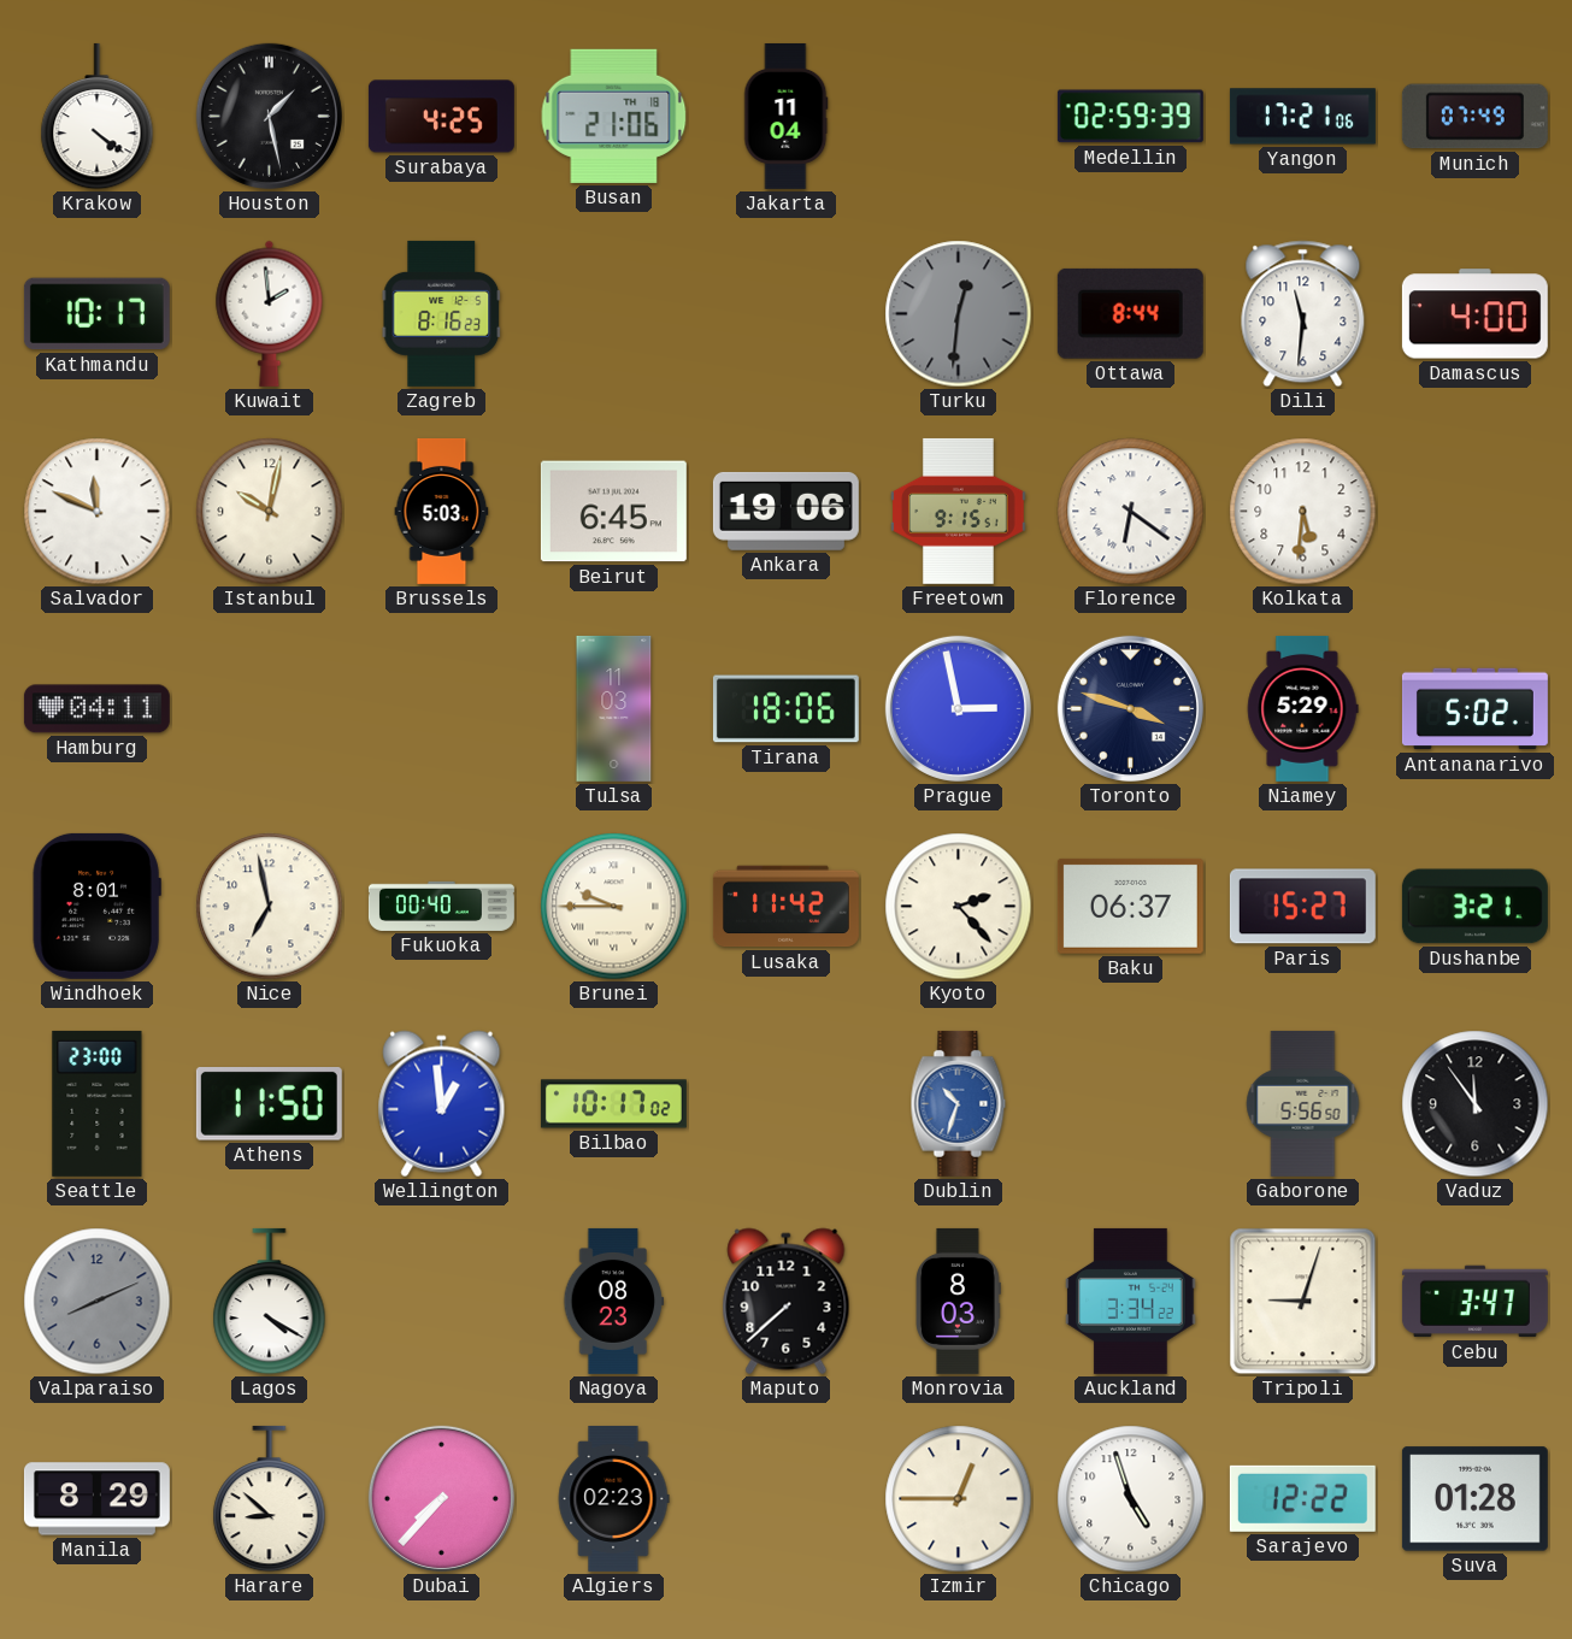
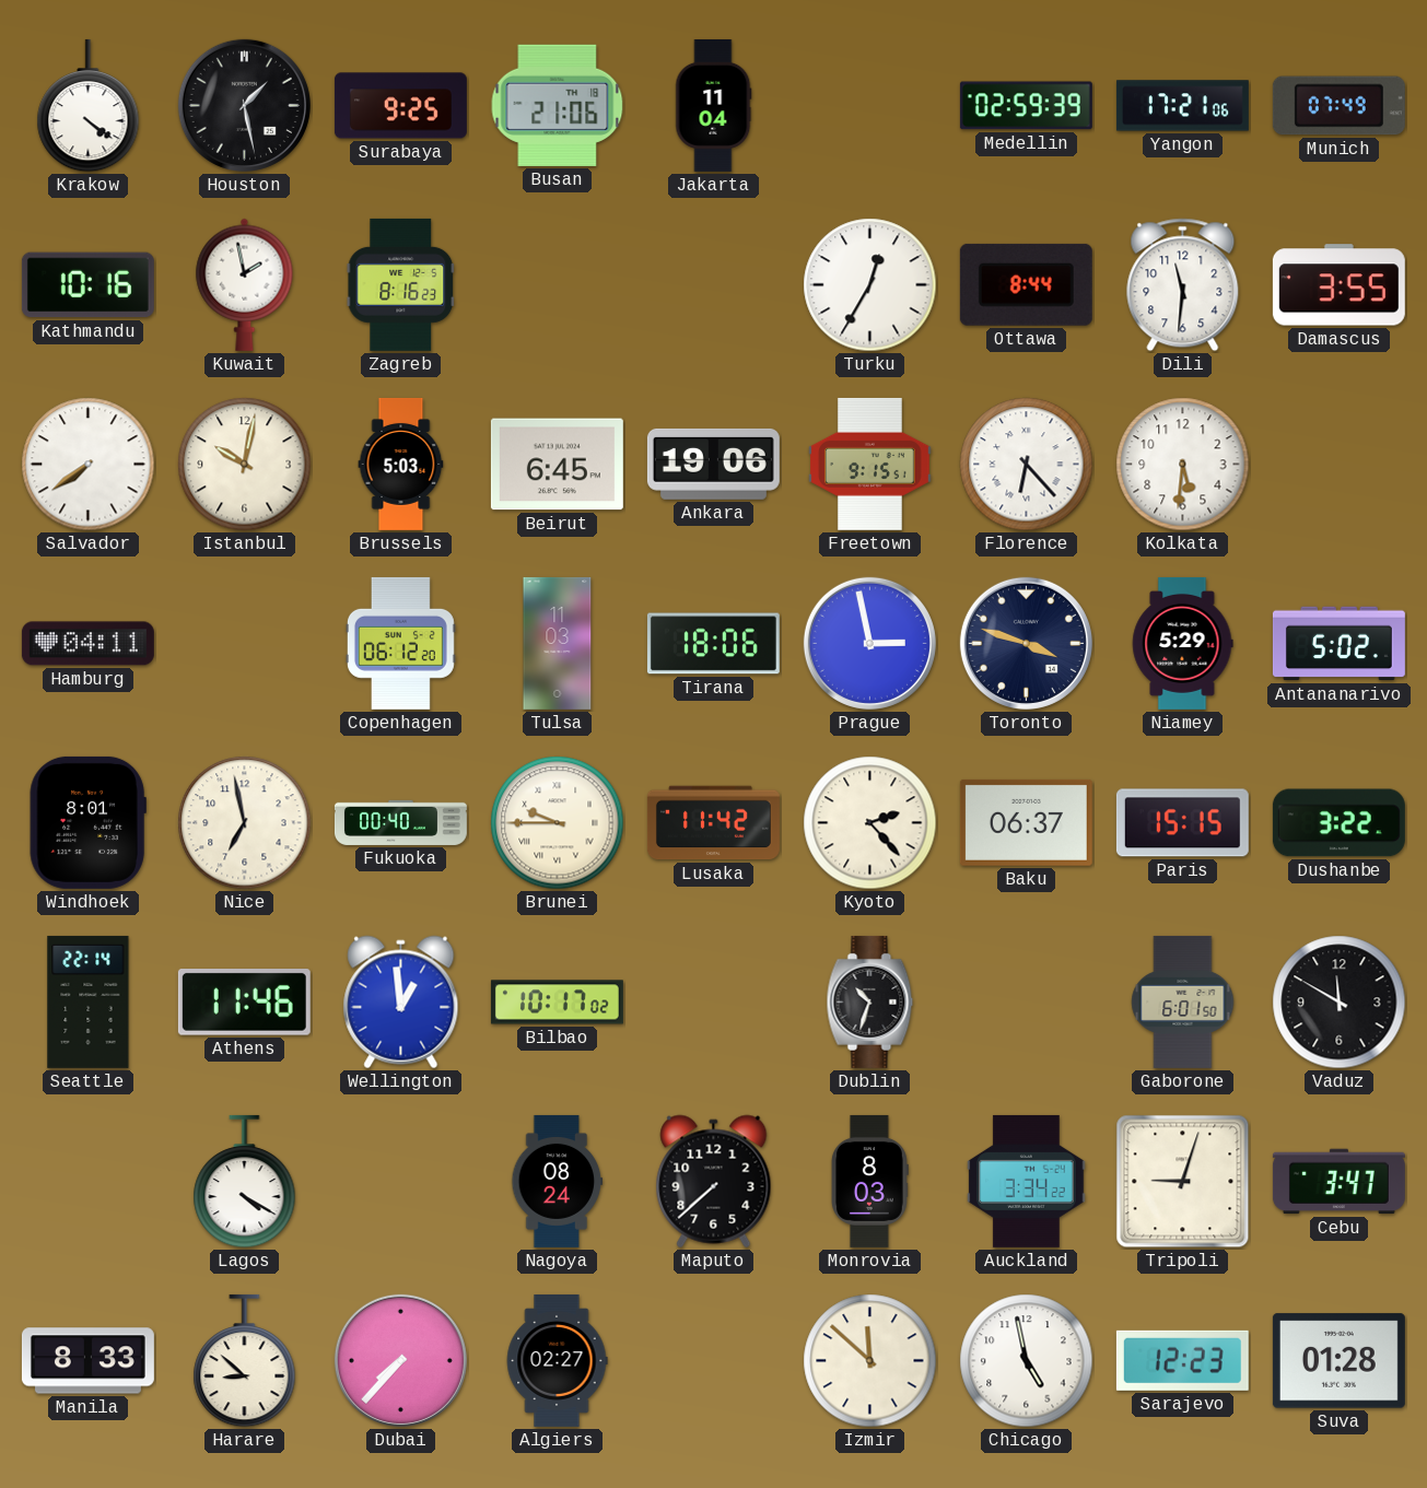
Surabaya: 4:25 -> 9:25
Kathmandu: 10:17 -> 10:16
Kuwait: 1:59 -> 1:58
Turku: 12:31 -> 12:35
Turku dial: grey -> white
Damascus: 4:00 -> 3:55
Salvador: 11:49 -> 7:39
Florence: 6:21 -> 6:23
Copenhagen: none -> 06:12
Paris: 15:27 -> 15:15
Dushanbe: 3:21 -> 3:22
Seattle: 23:00 -> 22:14
Athens: 11:50 -> 11:46
Dublin dial: blue -> black
Gaborone: 5:56 -> 6:01
Vaduz: 11:54 -> 11:50
Valparaiso: 8:11 -> none
Nagoya: 08:23 -> 08:24
Manila: 8:29 -> 8:33
Algiers: 02:23 -> 02:27
Izmir: 12:45 -> 11:52
Chicago: 4:57 -> 4:58
Sarajevo: 12:22 -> 12:23
